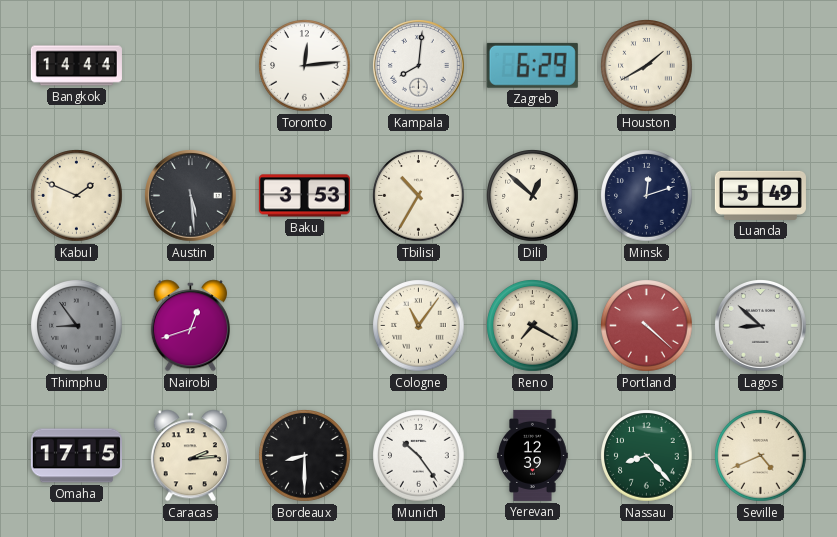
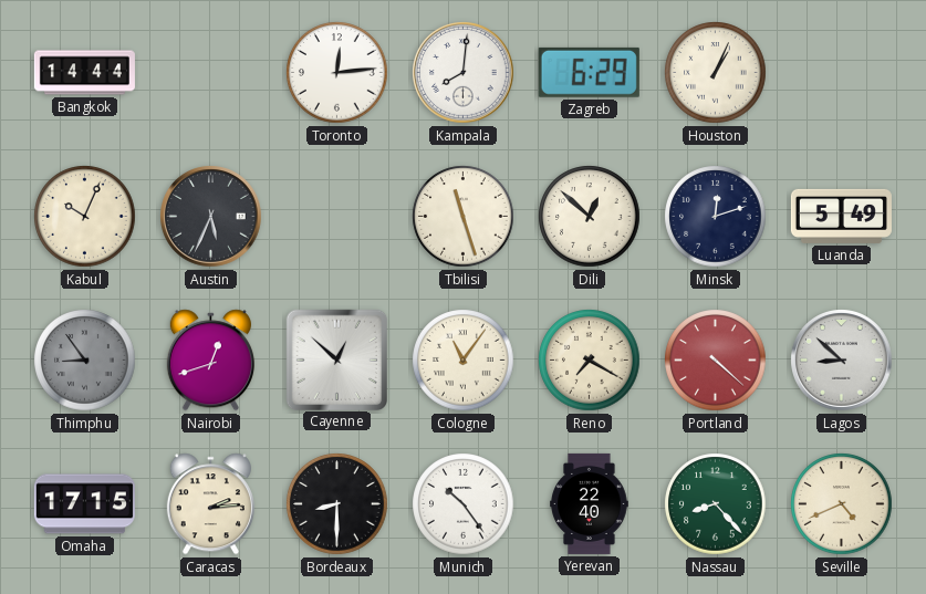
Houston: 1:40 -> 1:04
Kabul: 1:49 -> 10:04
Austin: 5:29 -> 5:34
Baku: 3:53 -> none
Tbilisi: 10:35 -> 11:27
Cayenne: none -> 12:52
Yerevan: 12:39 -> 22:40
